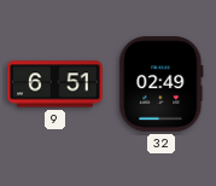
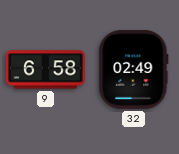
9: 6:51 -> 6:58
